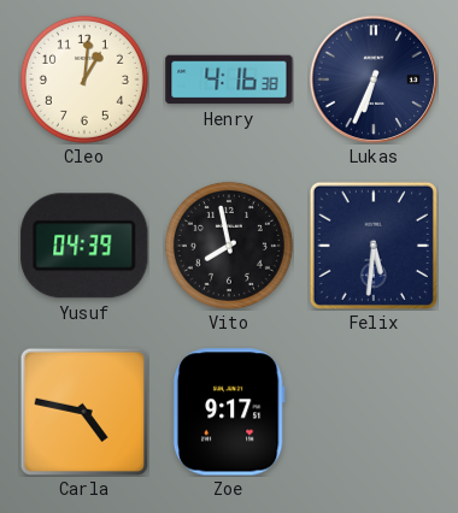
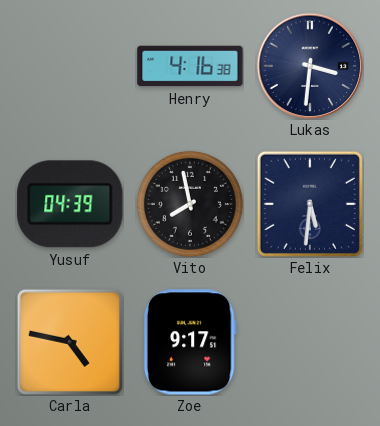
Cleo: 1:01 -> none
Lukas: 6:34 -> 3:31
